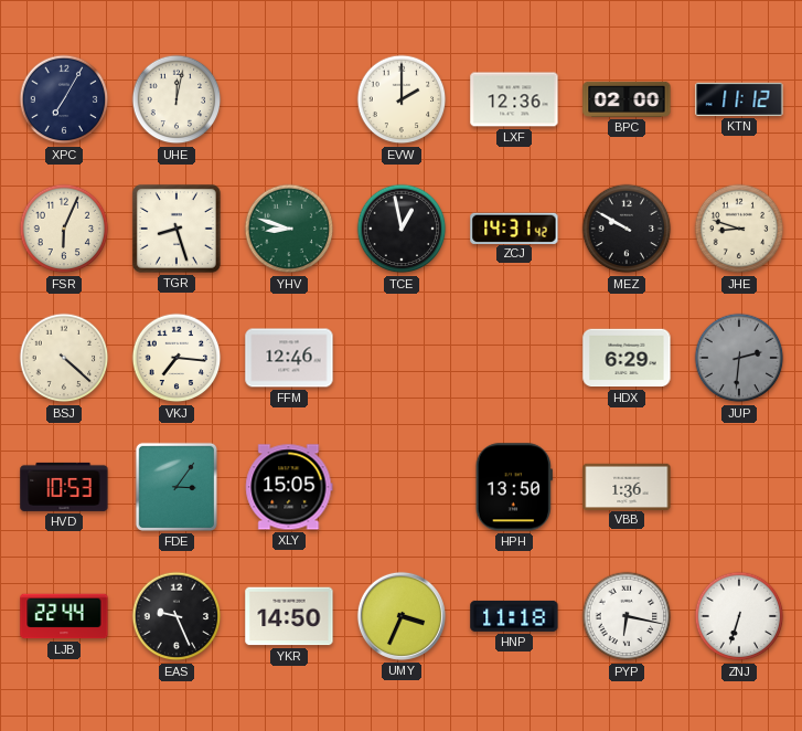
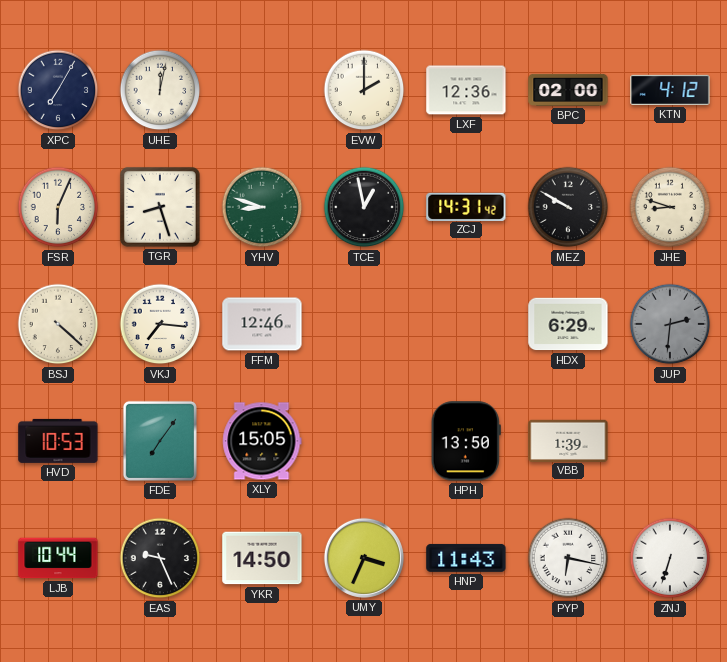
KTN: 11:12 -> 4:12
FDE: 3:06 -> 7:06
VBB: 1:36 -> 1:39
LJB: 22:44 -> 10:44
HNP: 11:18 -> 11:43
